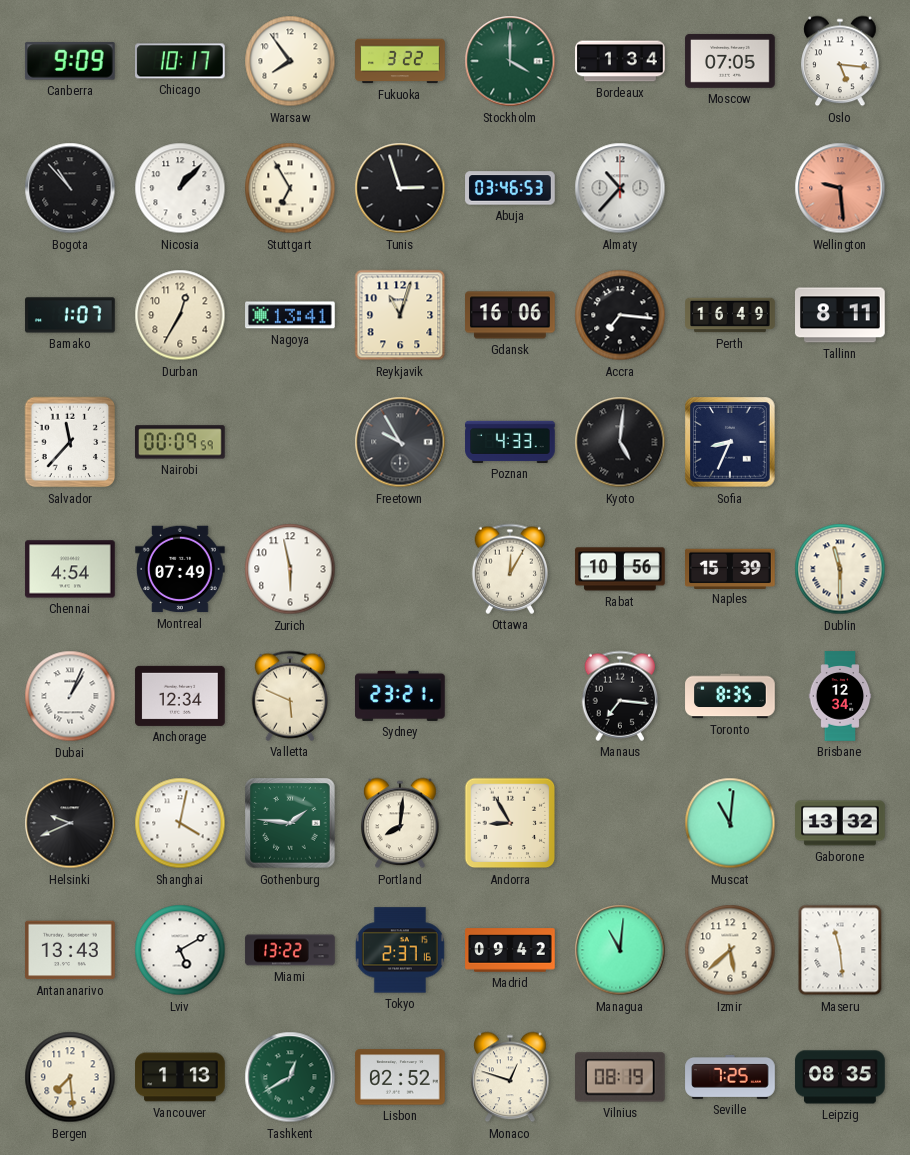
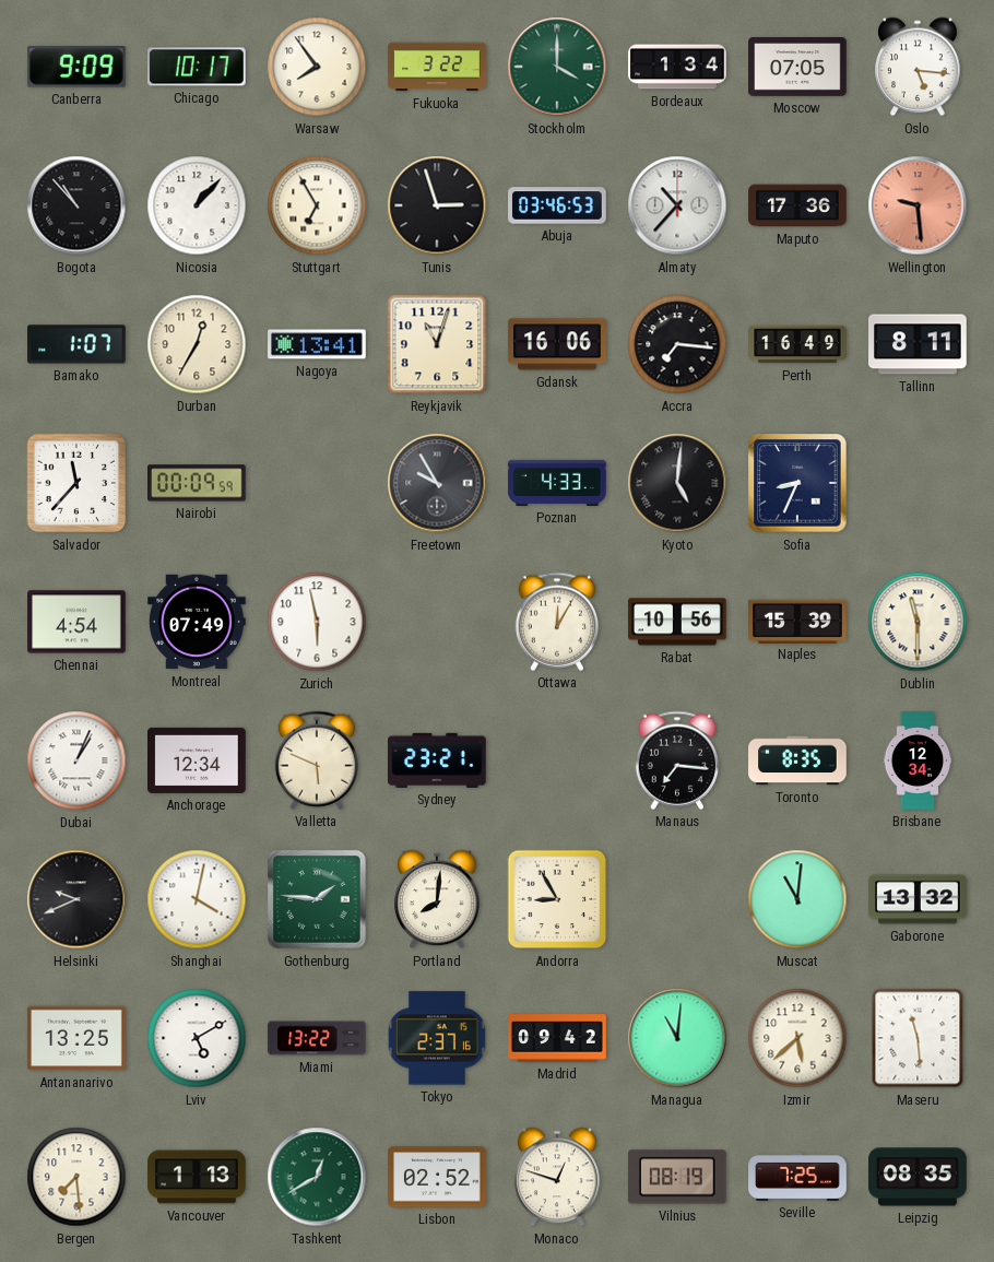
Maputo: none -> 17:36
Antananarivo: 13:43 -> 13:25
